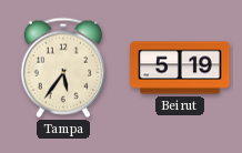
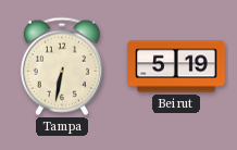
Tampa: 5:36 -> 6:32
